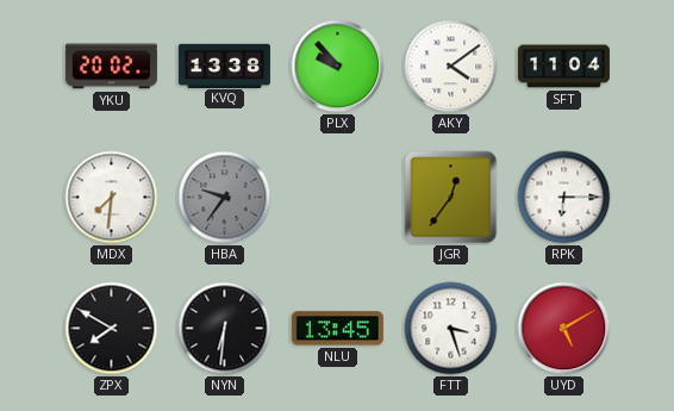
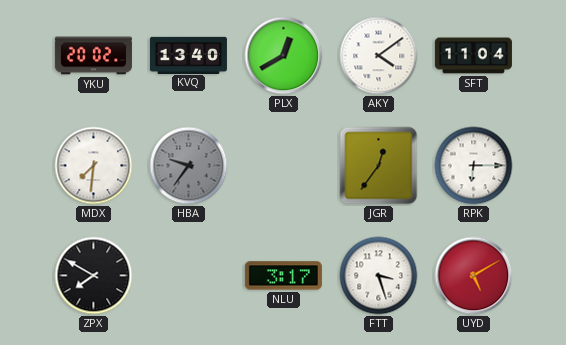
KVQ: 13:38 -> 13:40
PLX: 9:53 -> 12:40
NYN: 6:31 -> none
NLU: 13:45 -> 3:17
